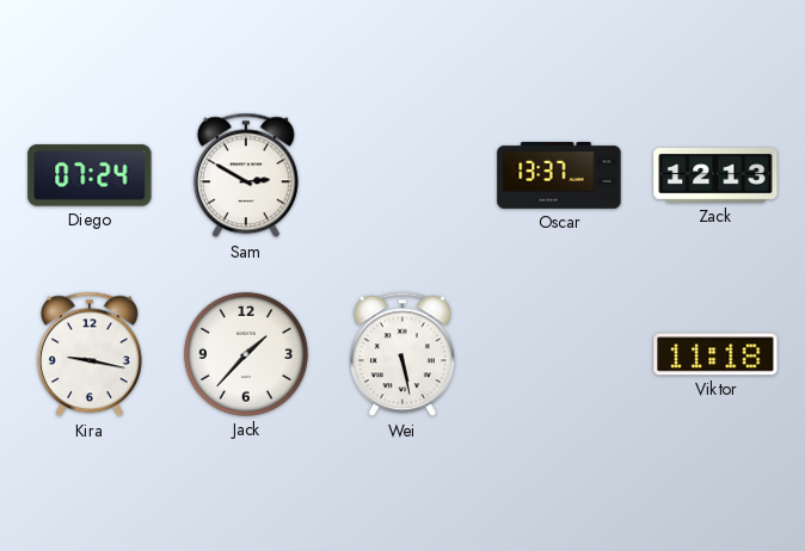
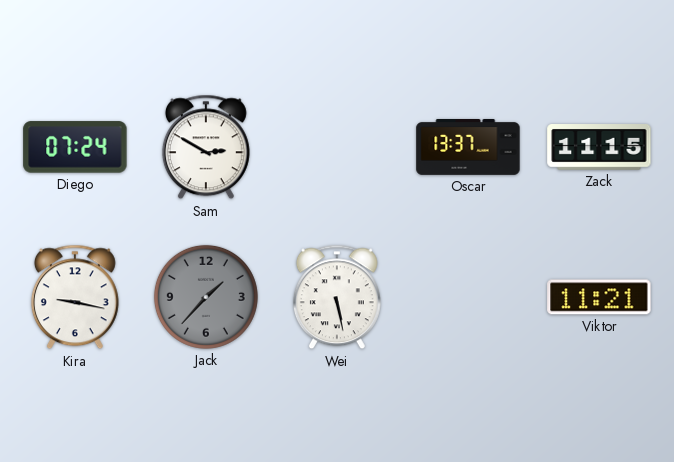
Zack: 12:13 -> 11:15
Jack dial: white -> grey
Viktor: 11:18 -> 11:21
